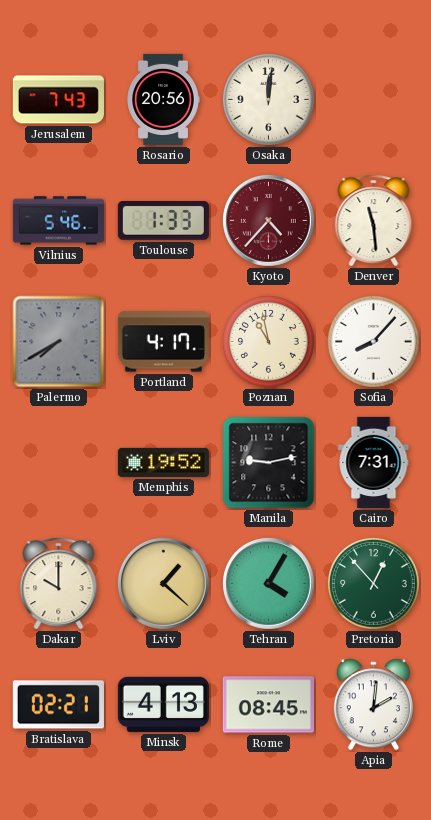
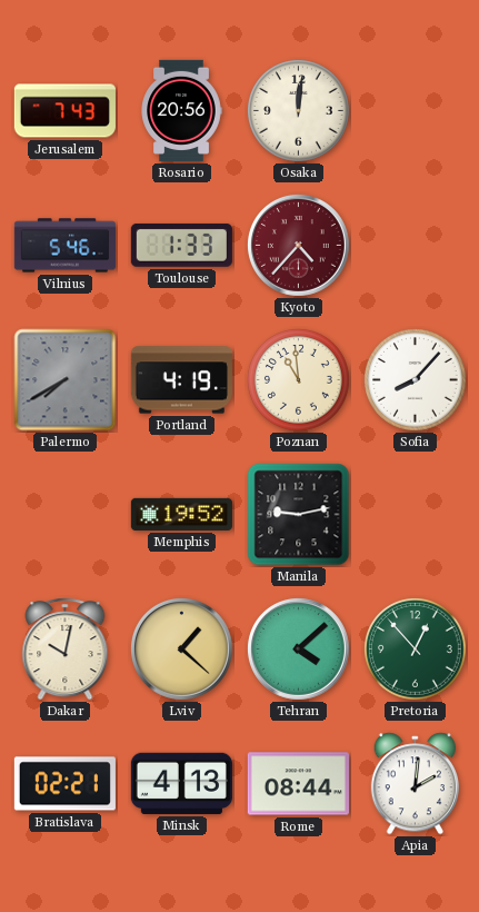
Denver: 11:29 -> none
Portland: 4:17 -> 4:19
Poznan: 10:58 -> 10:59
Cairo: 7:31 -> none
Dakar: 10:00 -> 10:02
Tehran: 4:05 -> 4:08
Rome: 08:45 -> 08:44
